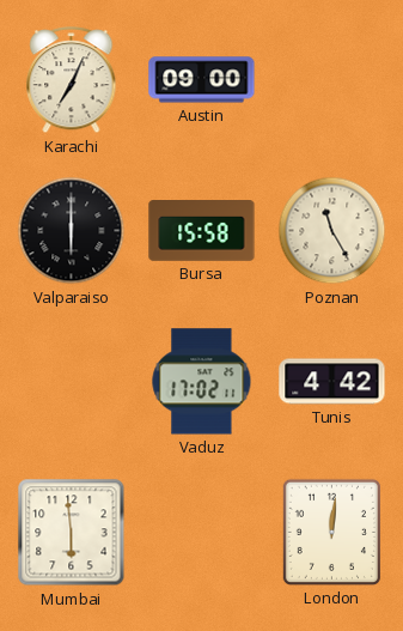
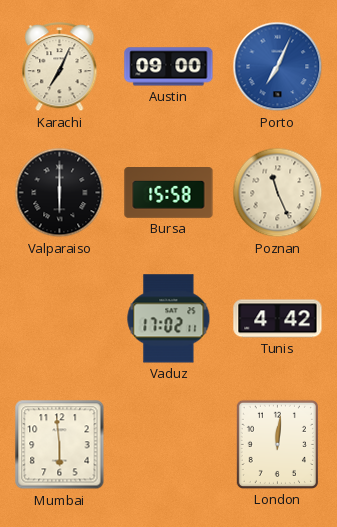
Porto: none -> 7:04
Poznan: 11:25 -> 11:26
